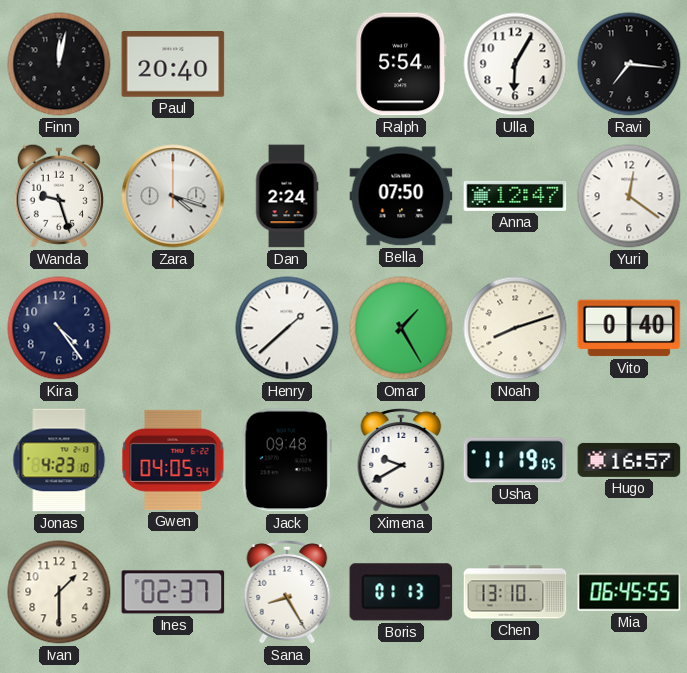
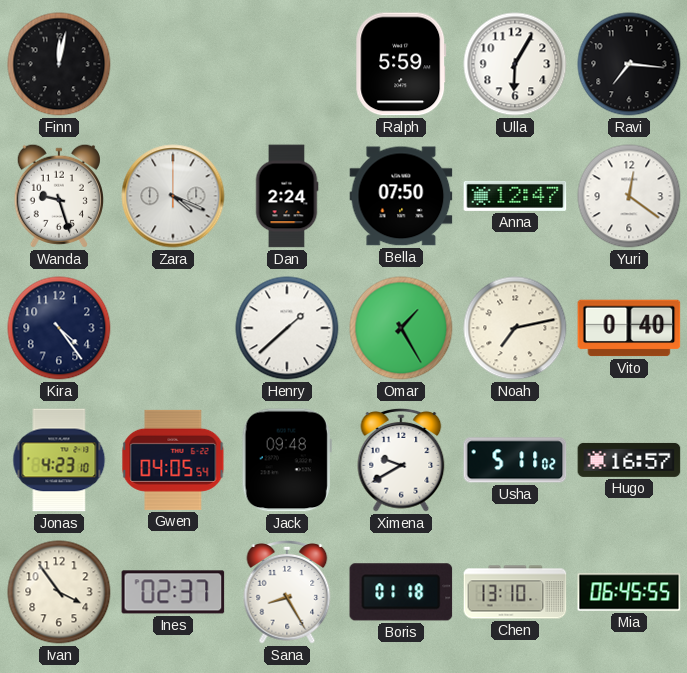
Paul: 20:40 -> none
Ralph: 5:54 -> 5:59
Zara: 4:18 -> 4:19
Noah: 8:12 -> 7:13
Usha: 11:19 -> 5:11
Ivan: 1:30 -> 3:54
Boris: 01:13 -> 01:18
